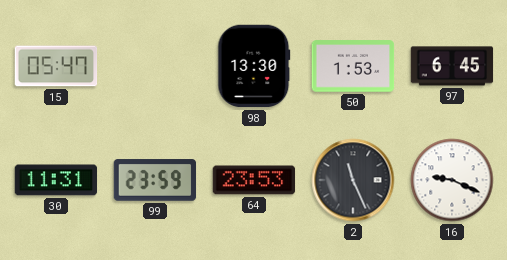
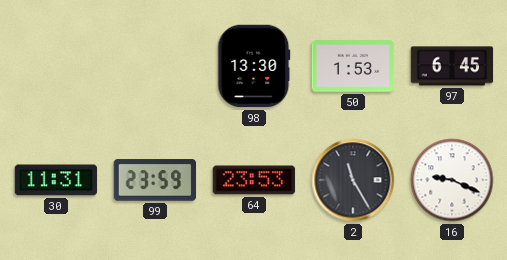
15: 05:47 -> none
2: 11:26 -> 11:25
